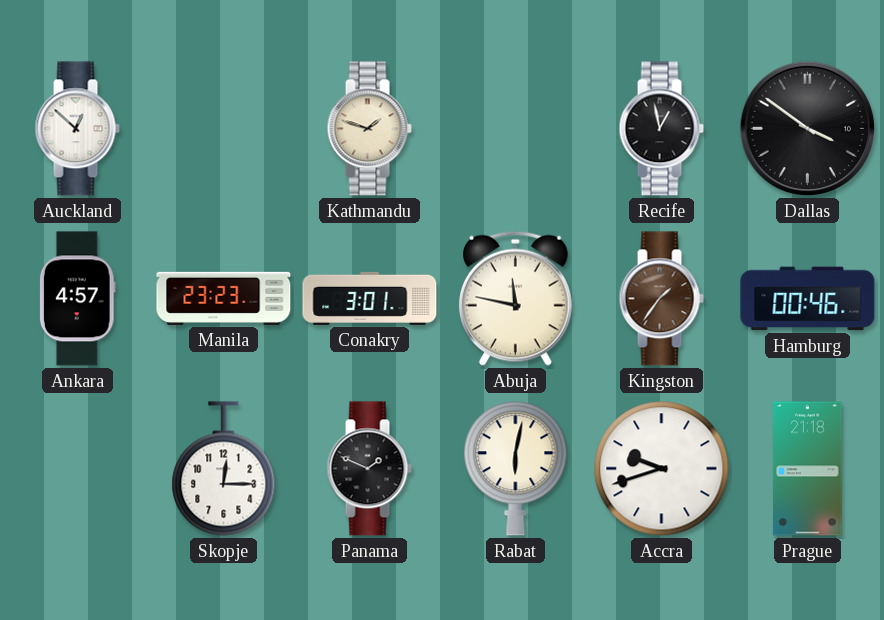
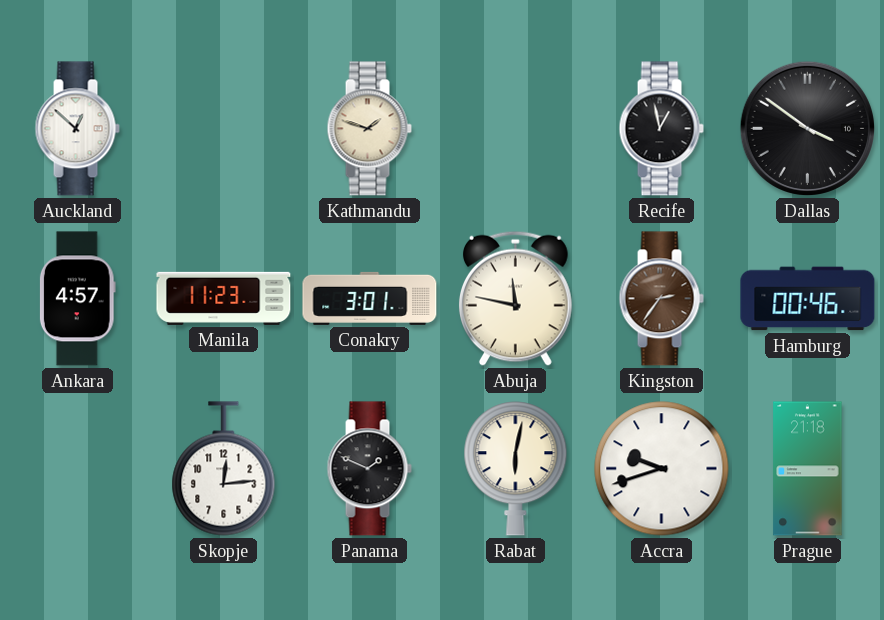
Manila: 23:23 -> 11:23
Kingston: 1:36 -> 2:36
Skopje: 12:15 -> 12:14
